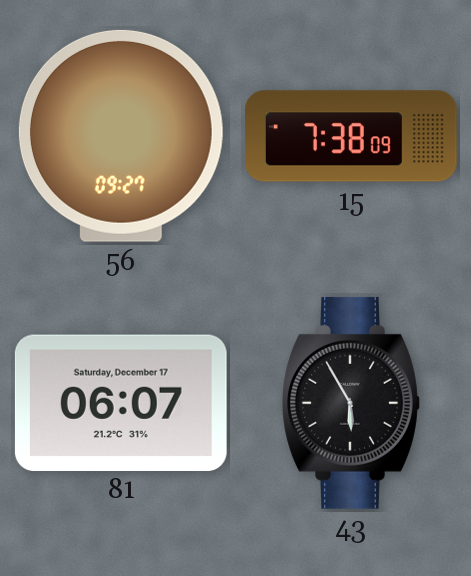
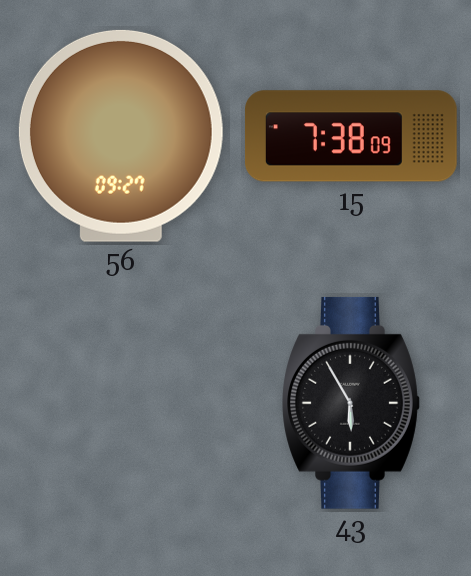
81: 06:07 -> none
